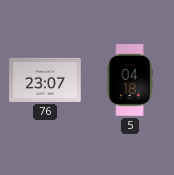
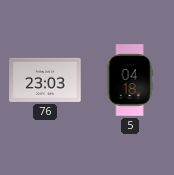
76: 23:07 -> 23:03
